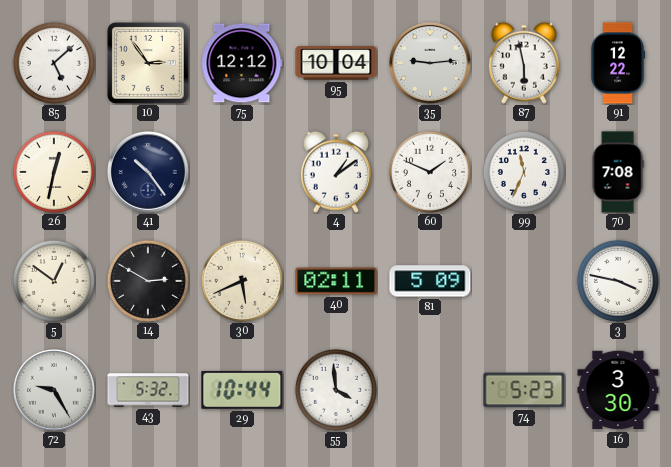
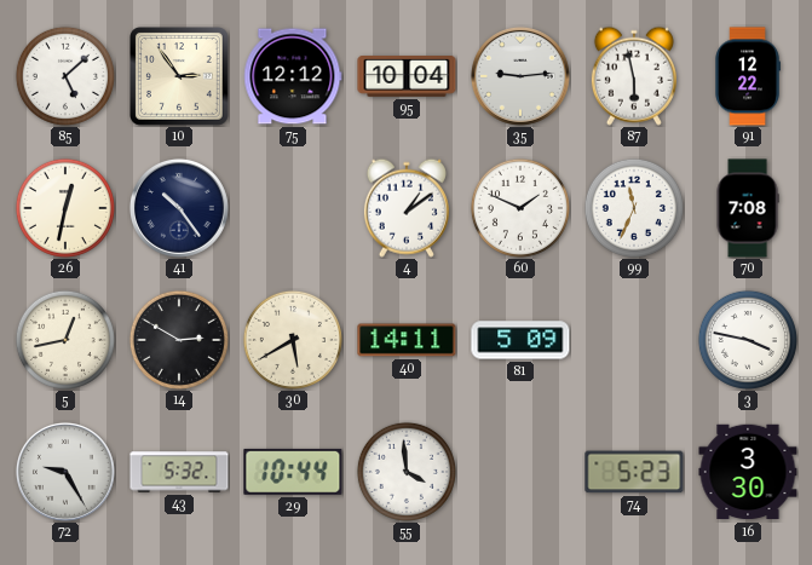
5: 12:51 -> 12:43
30: 5:41 -> 5:40
40: 02:11 -> 14:11
